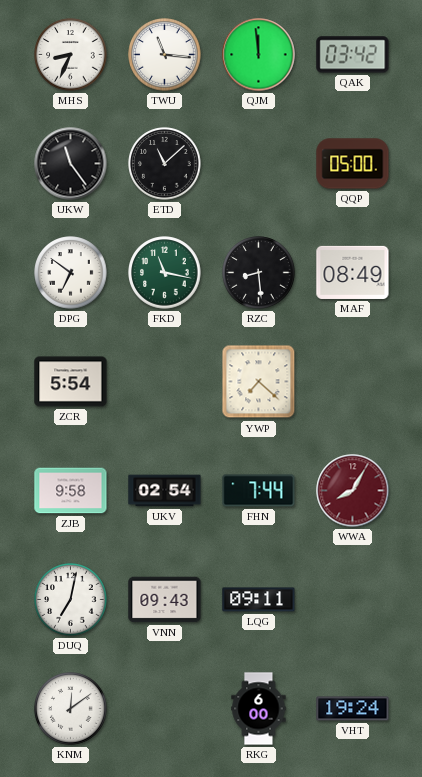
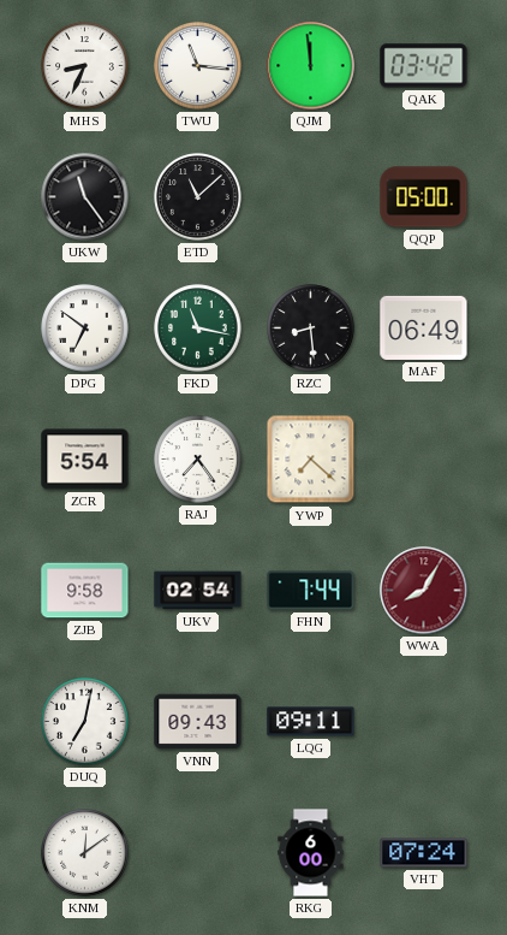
MAF: 08:49 -> 06:49
RAJ: none -> 7:24
VHT: 19:24 -> 07:24
